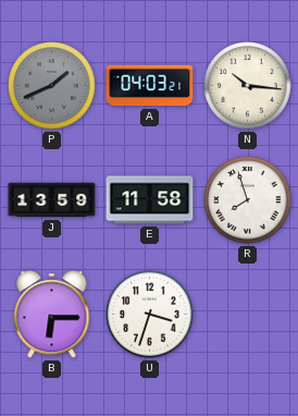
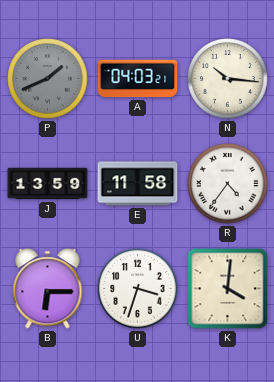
R: 7:57 -> 4:36
K: none -> 4:01
